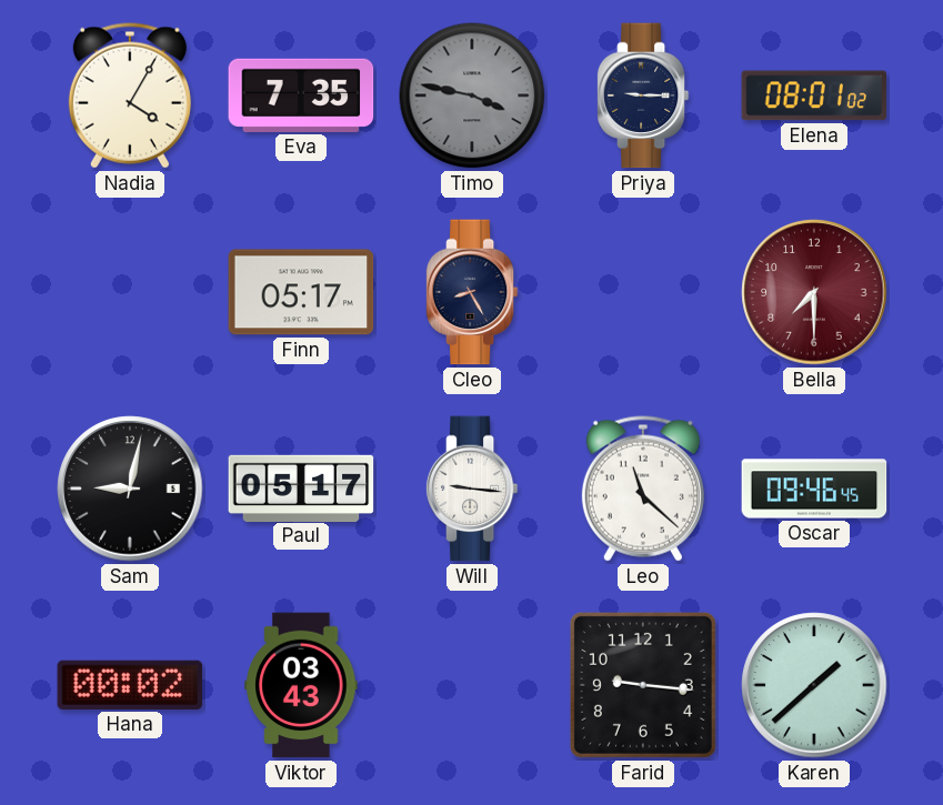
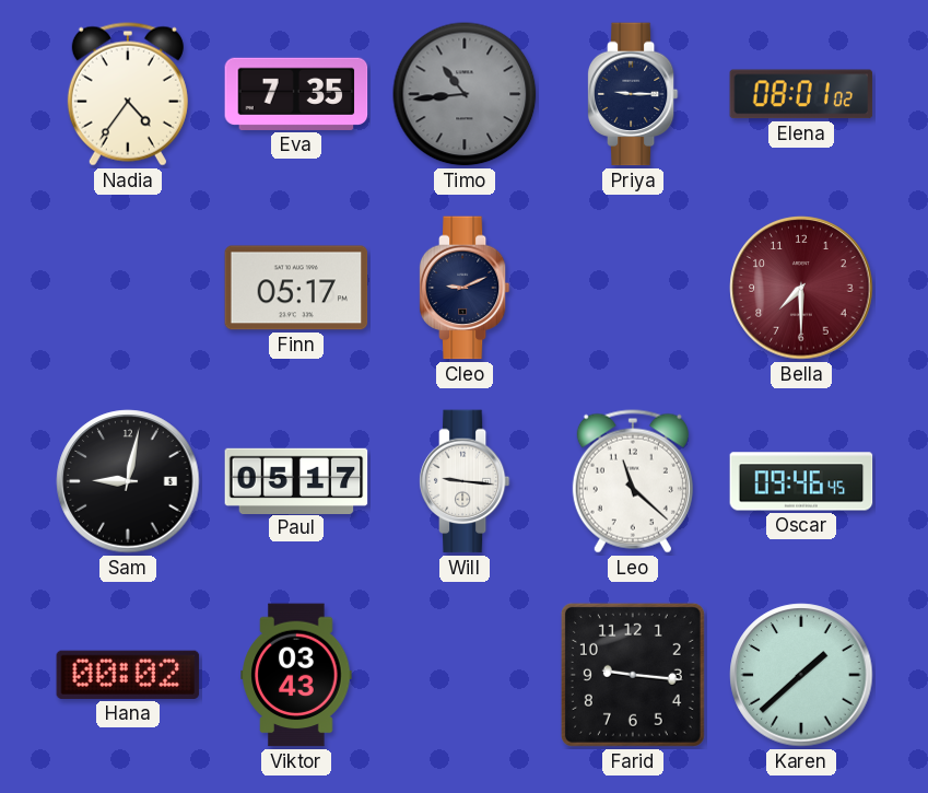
Nadia: 4:05 -> 4:36
Timo: 3:47 -> 10:44
Cleo: 8:25 -> 9:11
